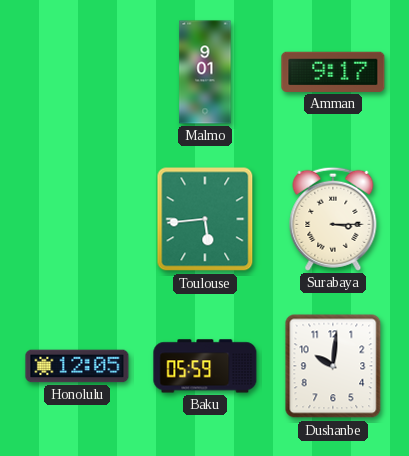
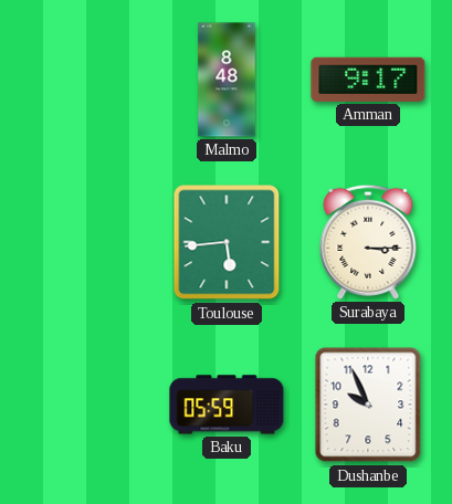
Malmo: 9:01 -> 8:48
Honolulu: 12:05 -> none
Dushanbe: 10:01 -> 9:56
